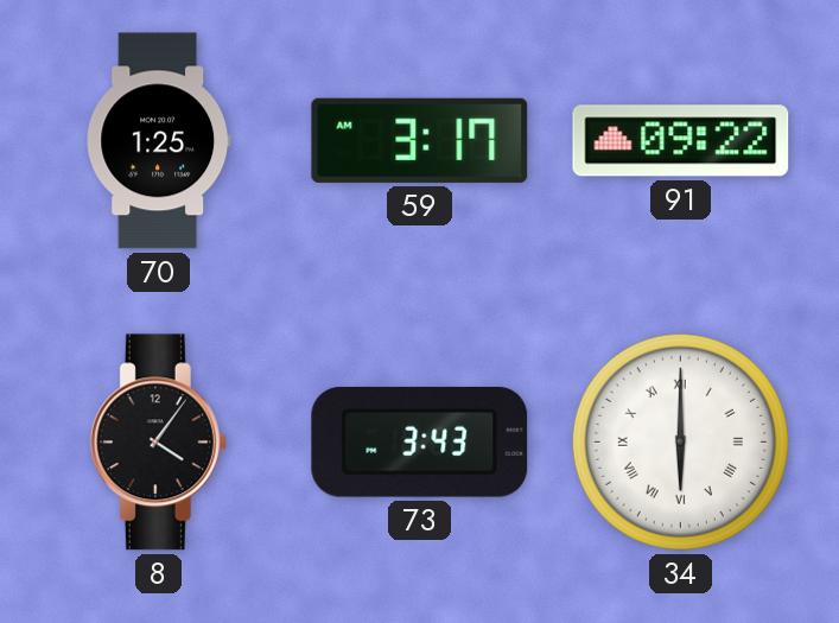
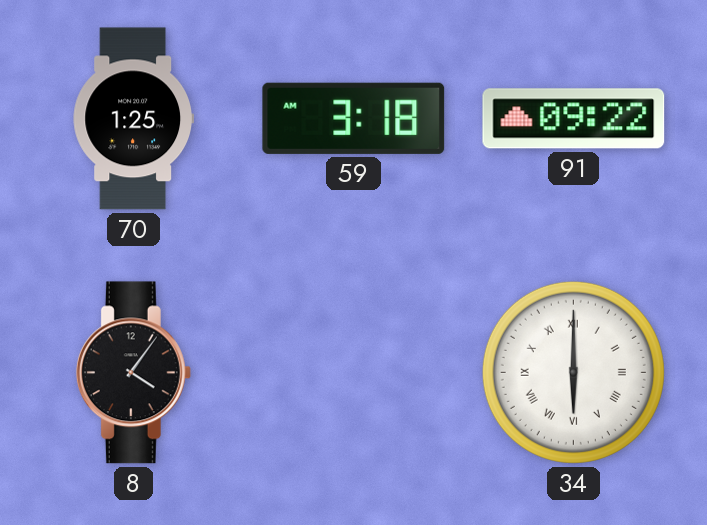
59: 3:17 -> 3:18
73: 3:43 -> none
